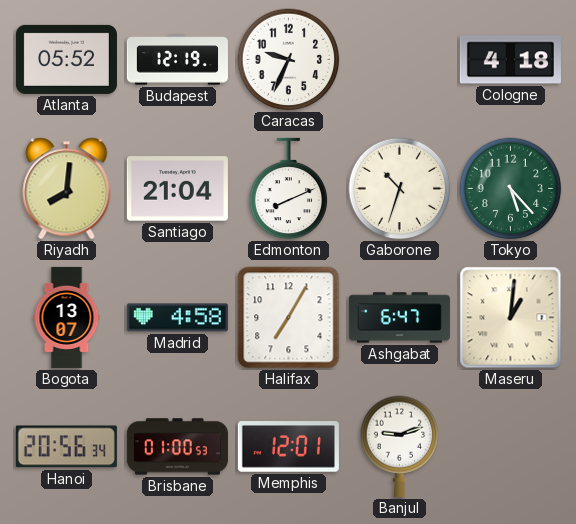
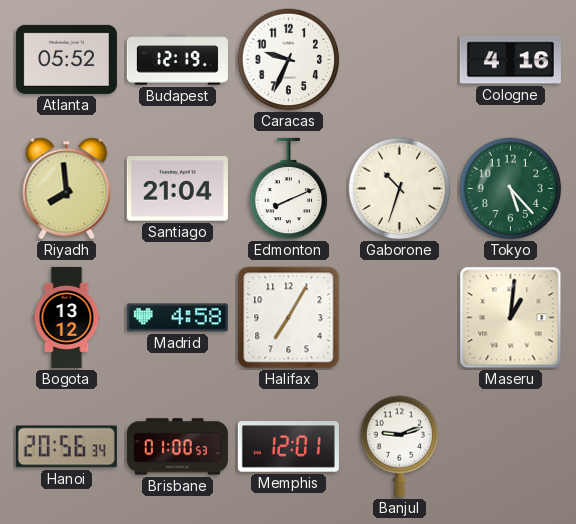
Cologne: 4:18 -> 4:16
Riyadh: 8:01 -> 7:59
Bogota: 13:07 -> 13:12
Ashgabat: 6:47 -> none
